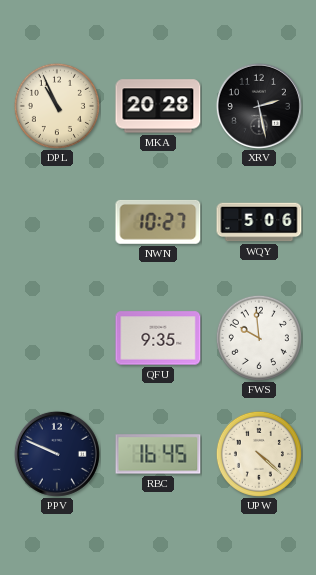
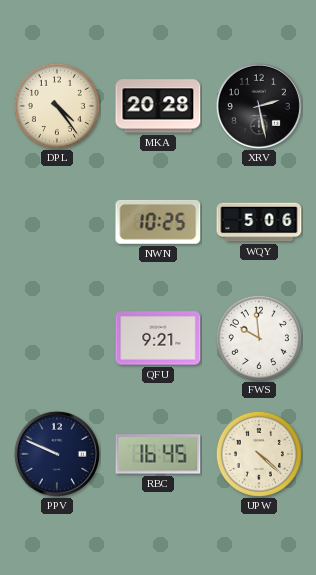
DPL: 10:56 -> 4:24
NWN: 10:27 -> 10:25
QFU: 9:35 -> 9:21
